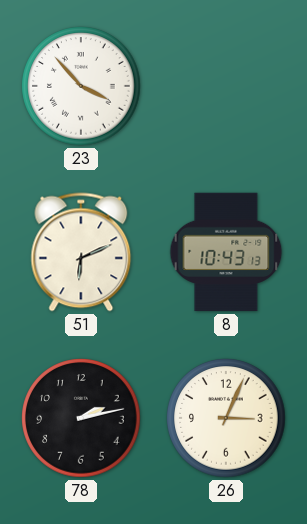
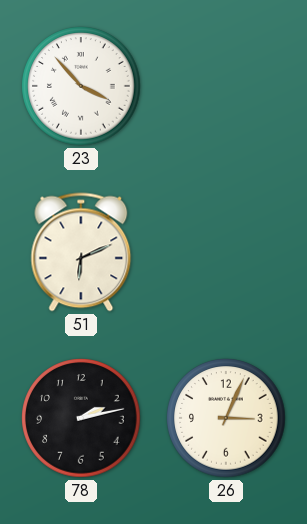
8: 10:43 -> none
